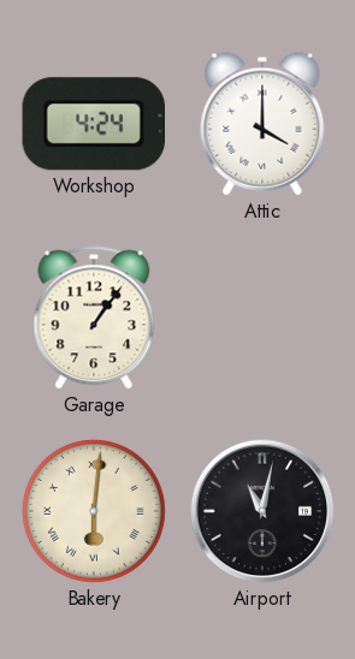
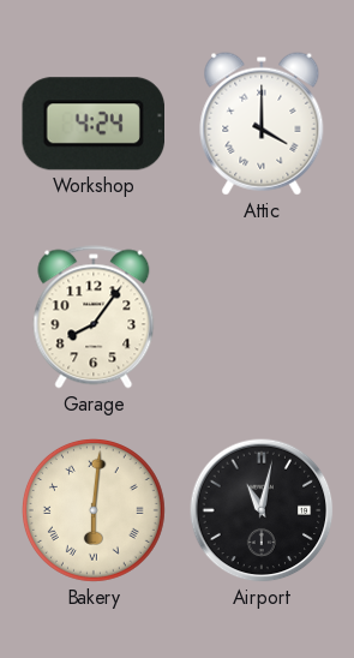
Garage: 1:06 -> 8:06
